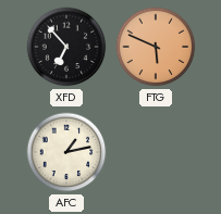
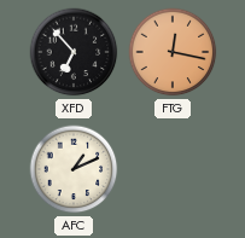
FTG: 5:49 -> 12:17
AFC: 1:13 -> 1:11
